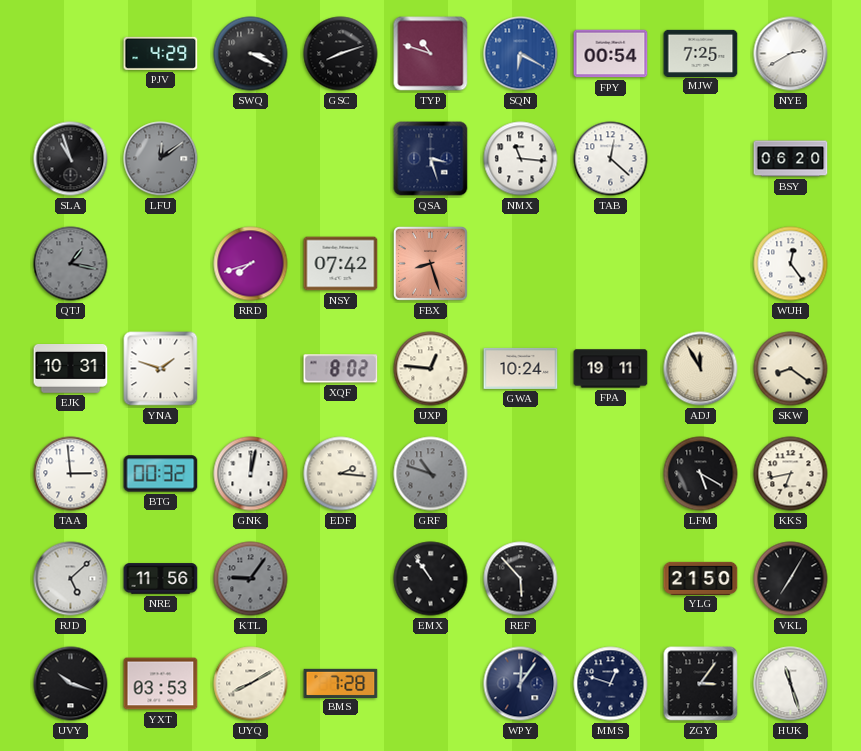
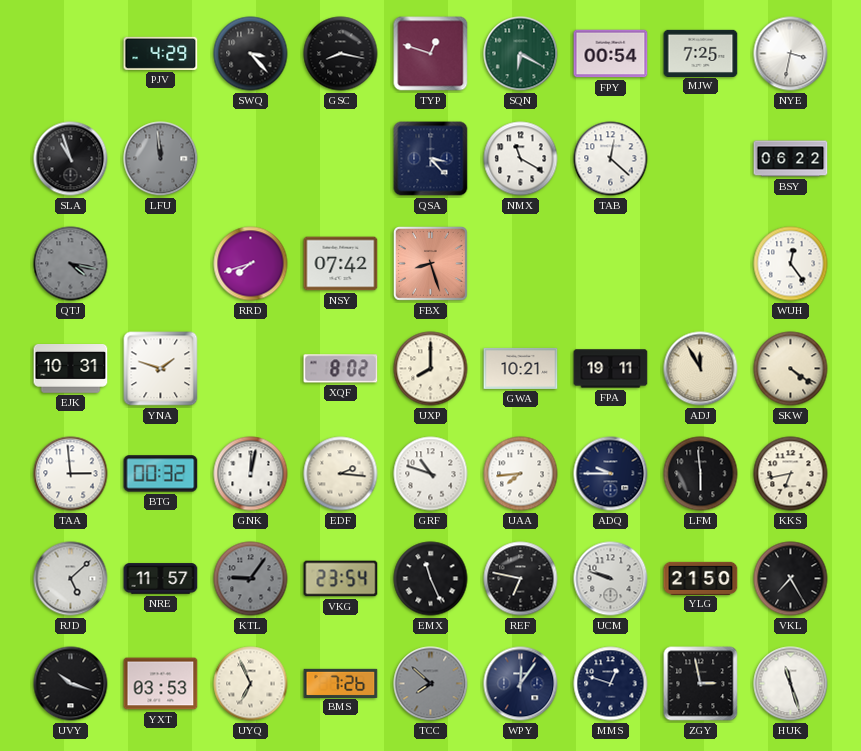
SWQ: 3:19 -> 3:23
GSC: 8:12 -> 8:17
TYP: 10:48 -> 12:48
SQN dial: blue -> green
NYE: 2:40 -> 3:32
LFU: 12:09 -> 11:59
QSA: 3:27 -> 3:23
NMX: 11:16 -> 11:20
BSY: 06:20 -> 06:22
QTJ: 1:17 -> 4:17
UXP: 12:46 -> 8:00
GWA: 10:24 -> 10:21
SKW: 8:21 -> 4:21
GRF dial: grey -> white
UAA: none -> 7:44
ADQ: none -> 9:45
LFM: 5:20 -> 5:59
NRE: 11:56 -> 11:57
VKG: none -> 23:54
EMX: 10:54 -> 11:26
REF: 5:53 -> 6:47
UCM: none -> 9:48
VKL: 7:05 -> 7:25
UYQ: 8:10 -> 6:56
BMS: 7:28 -> 7:26
TCC: none -> 7:52
ZGY: 3:06 -> 2:58
